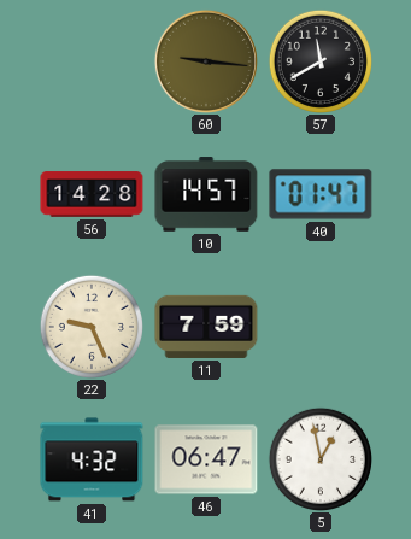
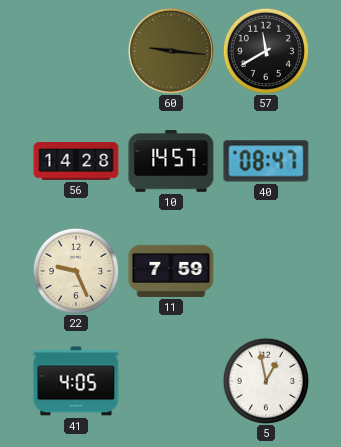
40: 01:47 -> 08:47
41: 4:32 -> 4:05
46: 06:47 -> none
